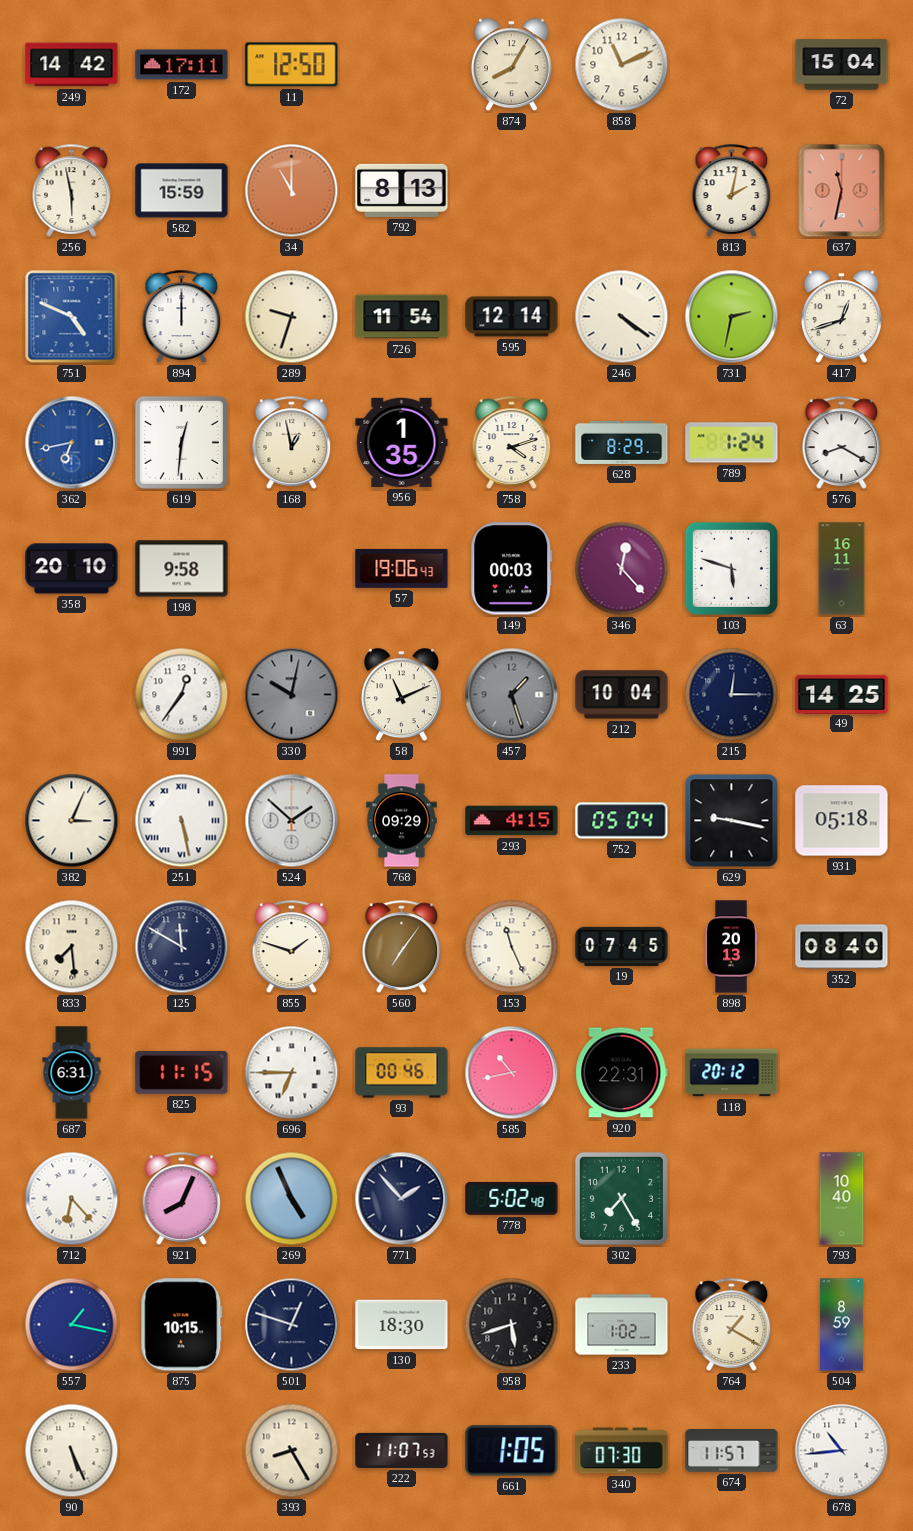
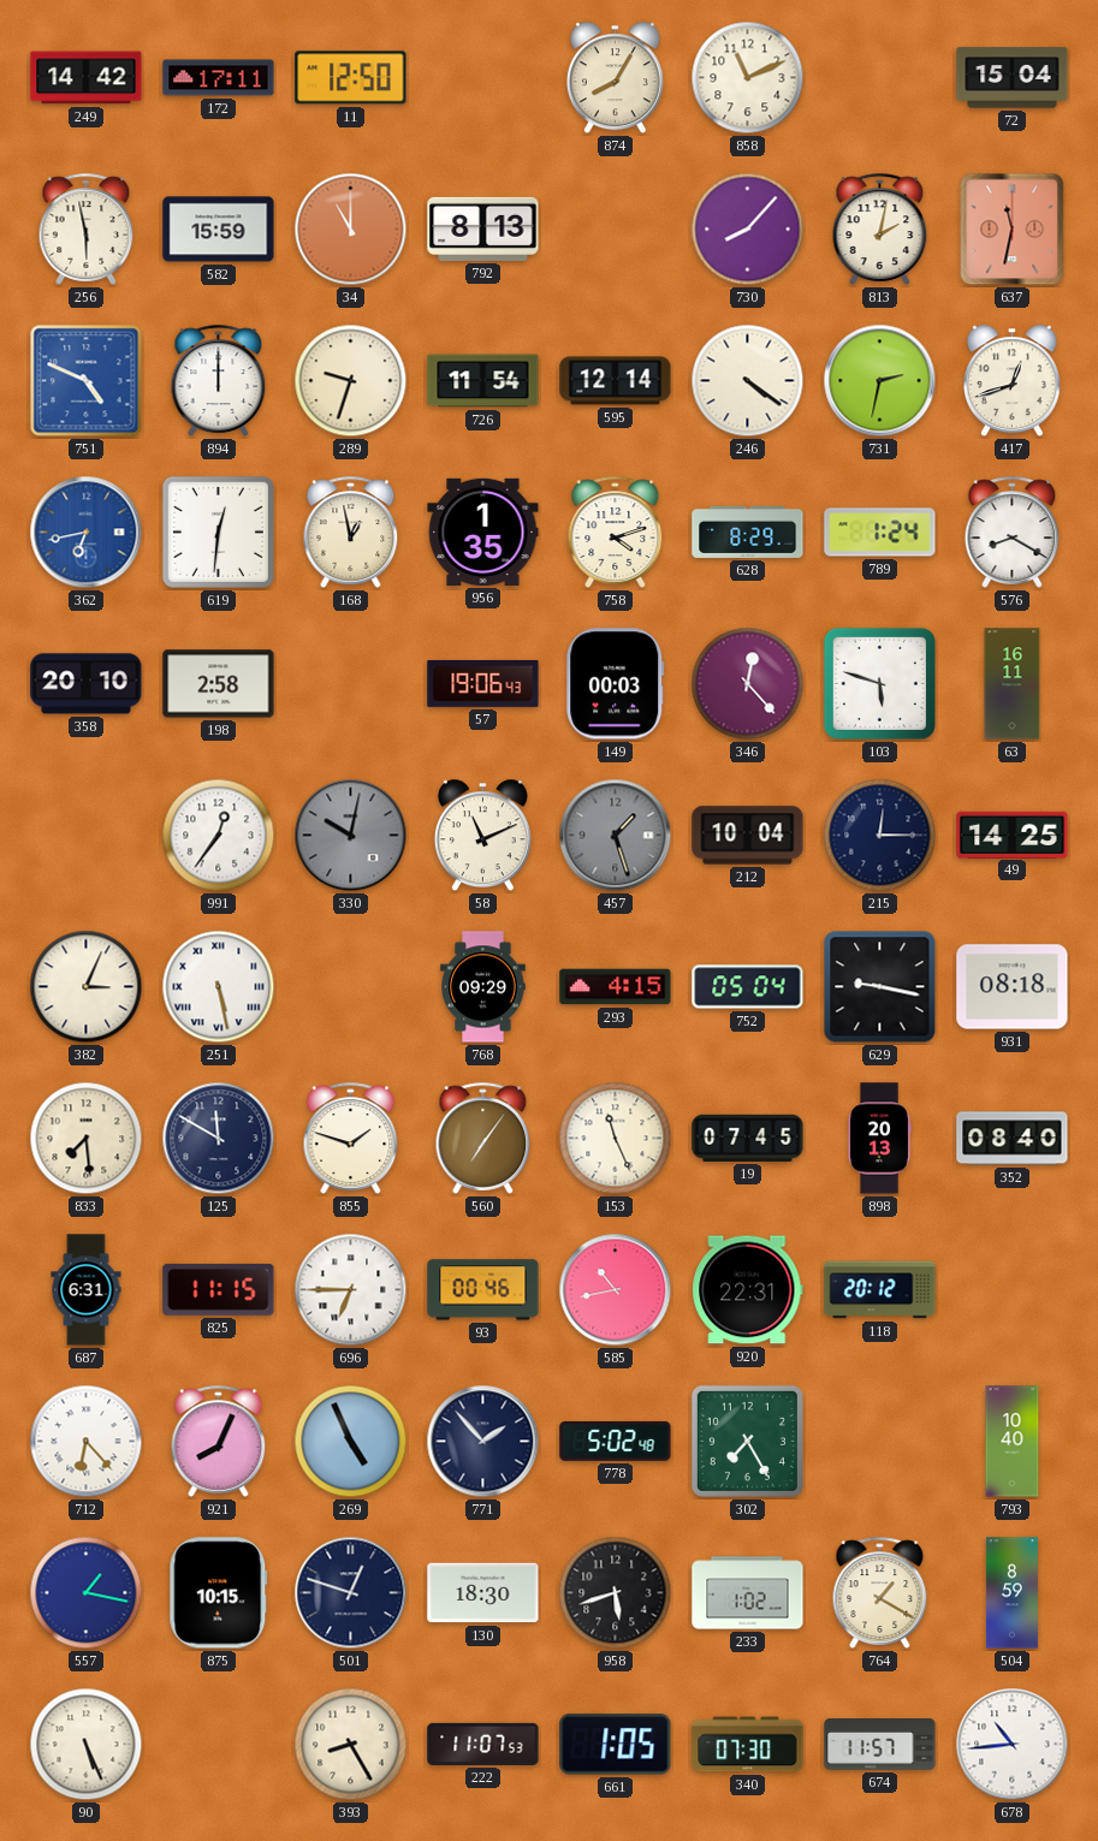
730: none -> 8:07
198: 9:58 -> 2:58
524: 1:52 -> none
931: 05:18 -> 08:18
